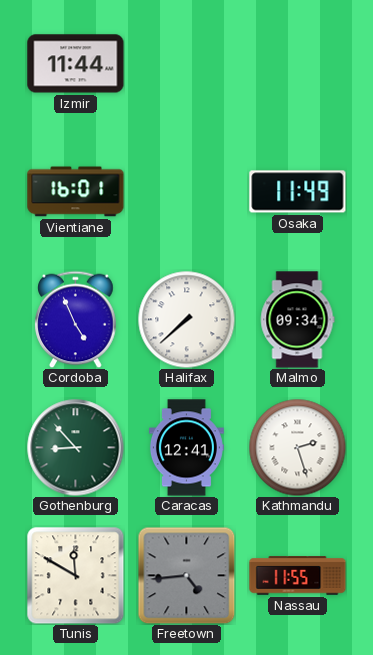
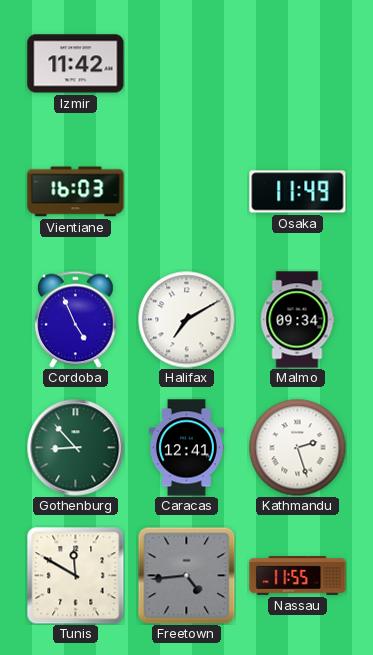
Izmir: 11:44 -> 11:42
Vientiane: 16:01 -> 16:03
Halifax: 7:38 -> 7:10
